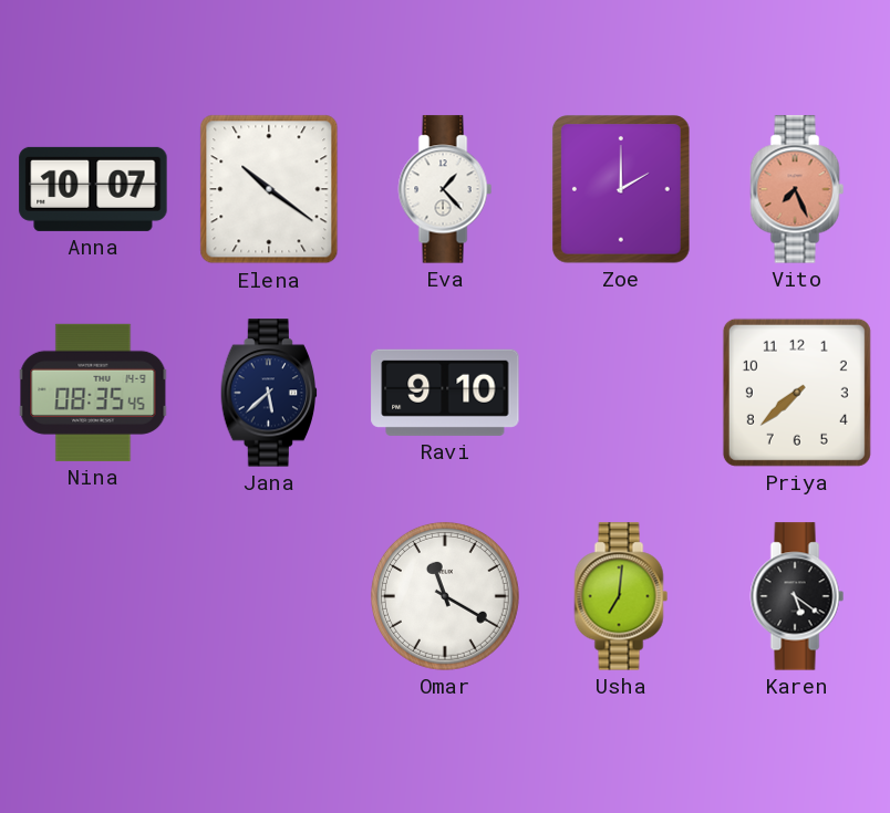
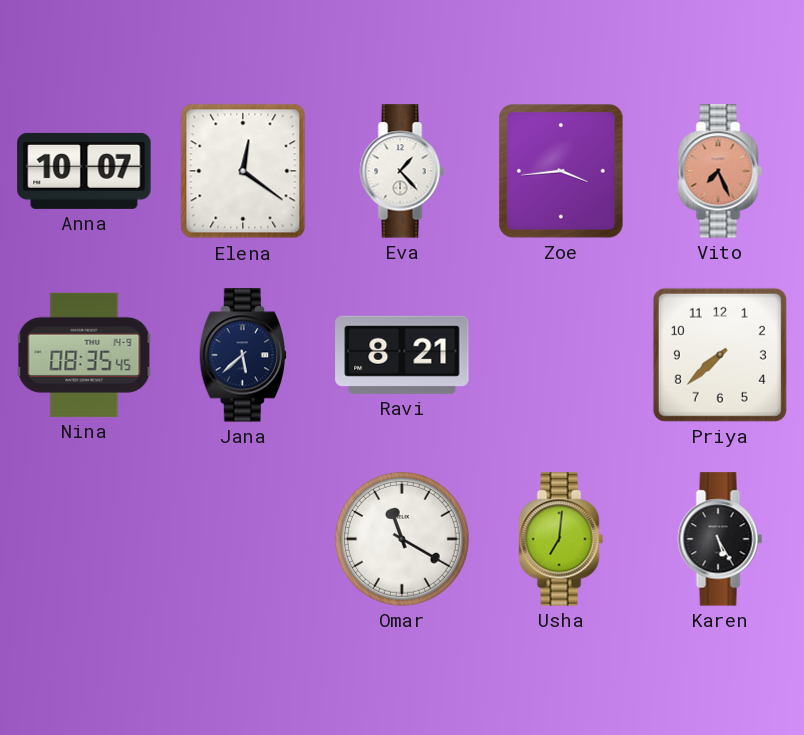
Elena: 10:21 -> 12:21
Zoe: 2:00 -> 3:44
Ravi: 9:10 -> 8:21
Karen: 5:21 -> 5:25
